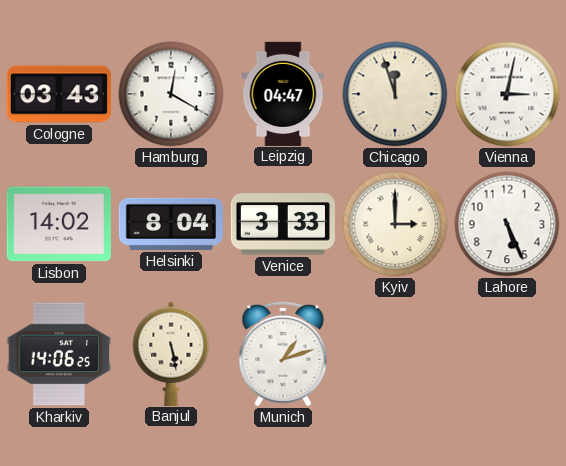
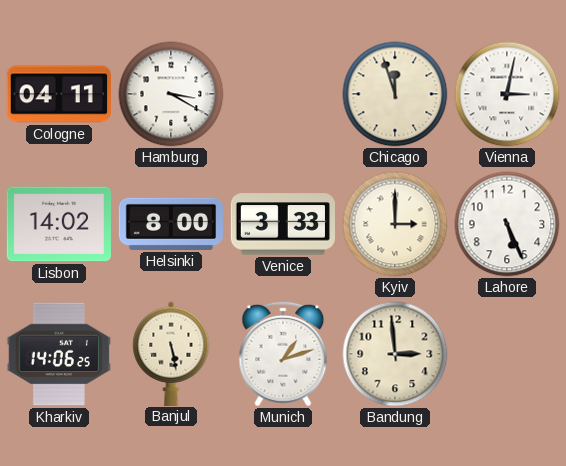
Cologne: 03:43 -> 04:11
Hamburg: 12:20 -> 3:20
Leipzig: 04:47 -> none
Helsinki: 8:04 -> 8:00
Bandung: none -> 2:59
